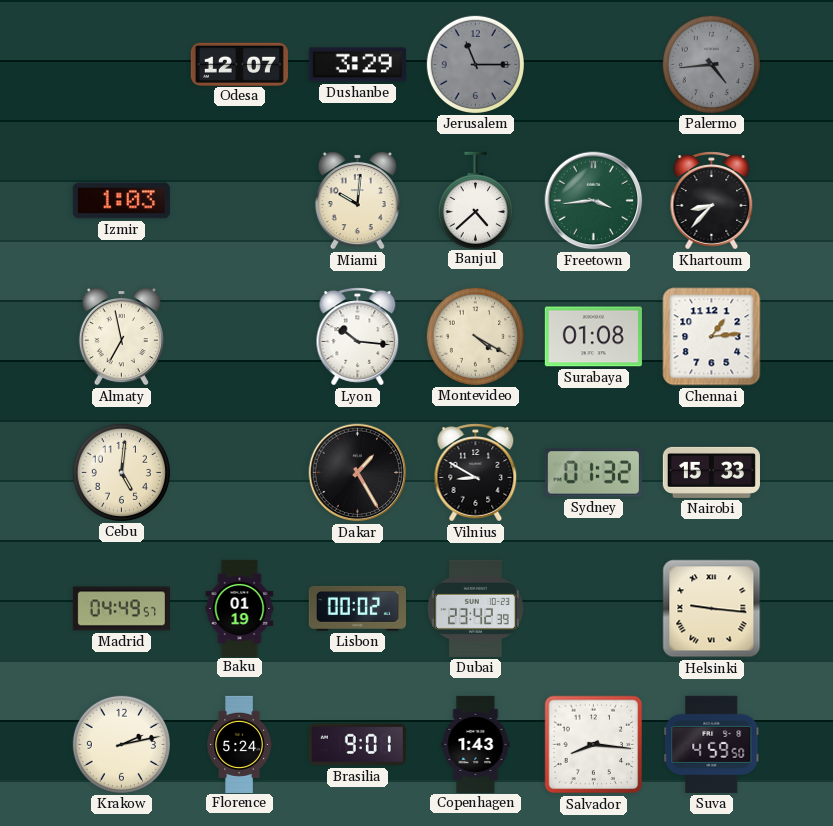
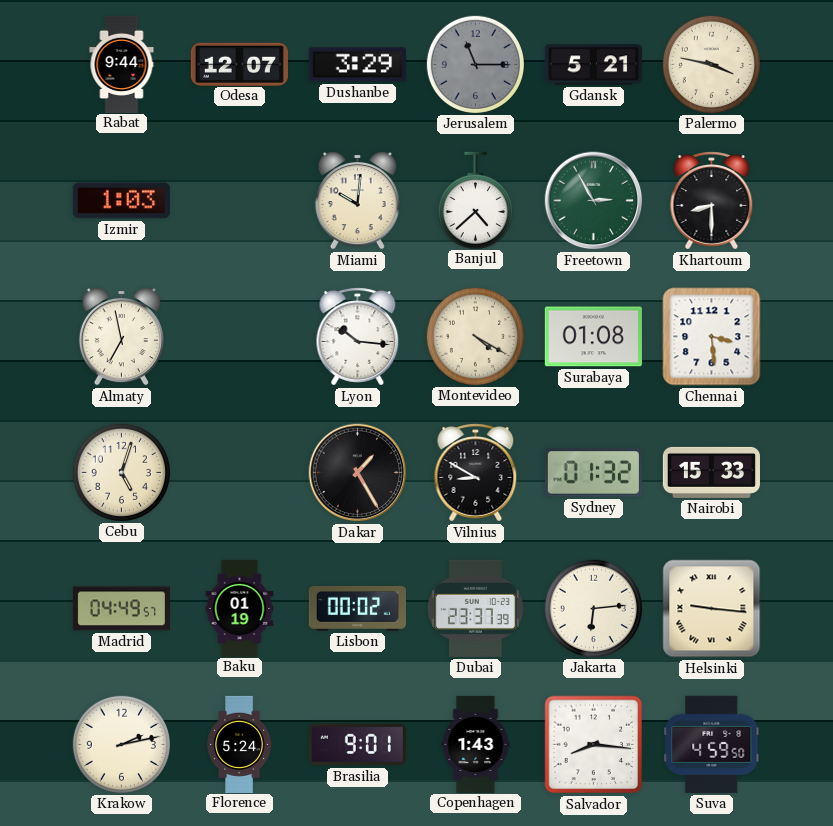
Rabat: none -> 9:44
Gdansk: none -> 5:21
Palermo: 4:44 -> 3:47
Palermo dial: grey -> cream
Freetown: 3:44 -> 2:55
Khartoum: 8:37 -> 8:30
Chennai: 1:14 -> 3:29
Cebu: 5:01 -> 5:03
Dubai: 23:42 -> 23:37
Jakarta: none -> 6:14
